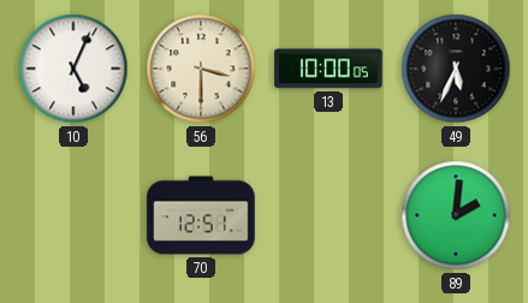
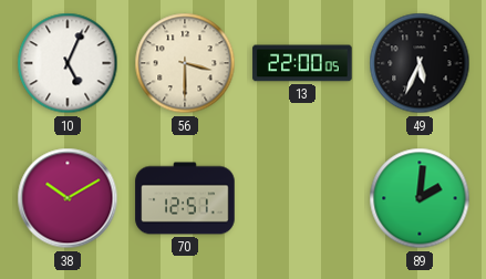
13: 10:00 -> 22:00
38: none -> 10:10
